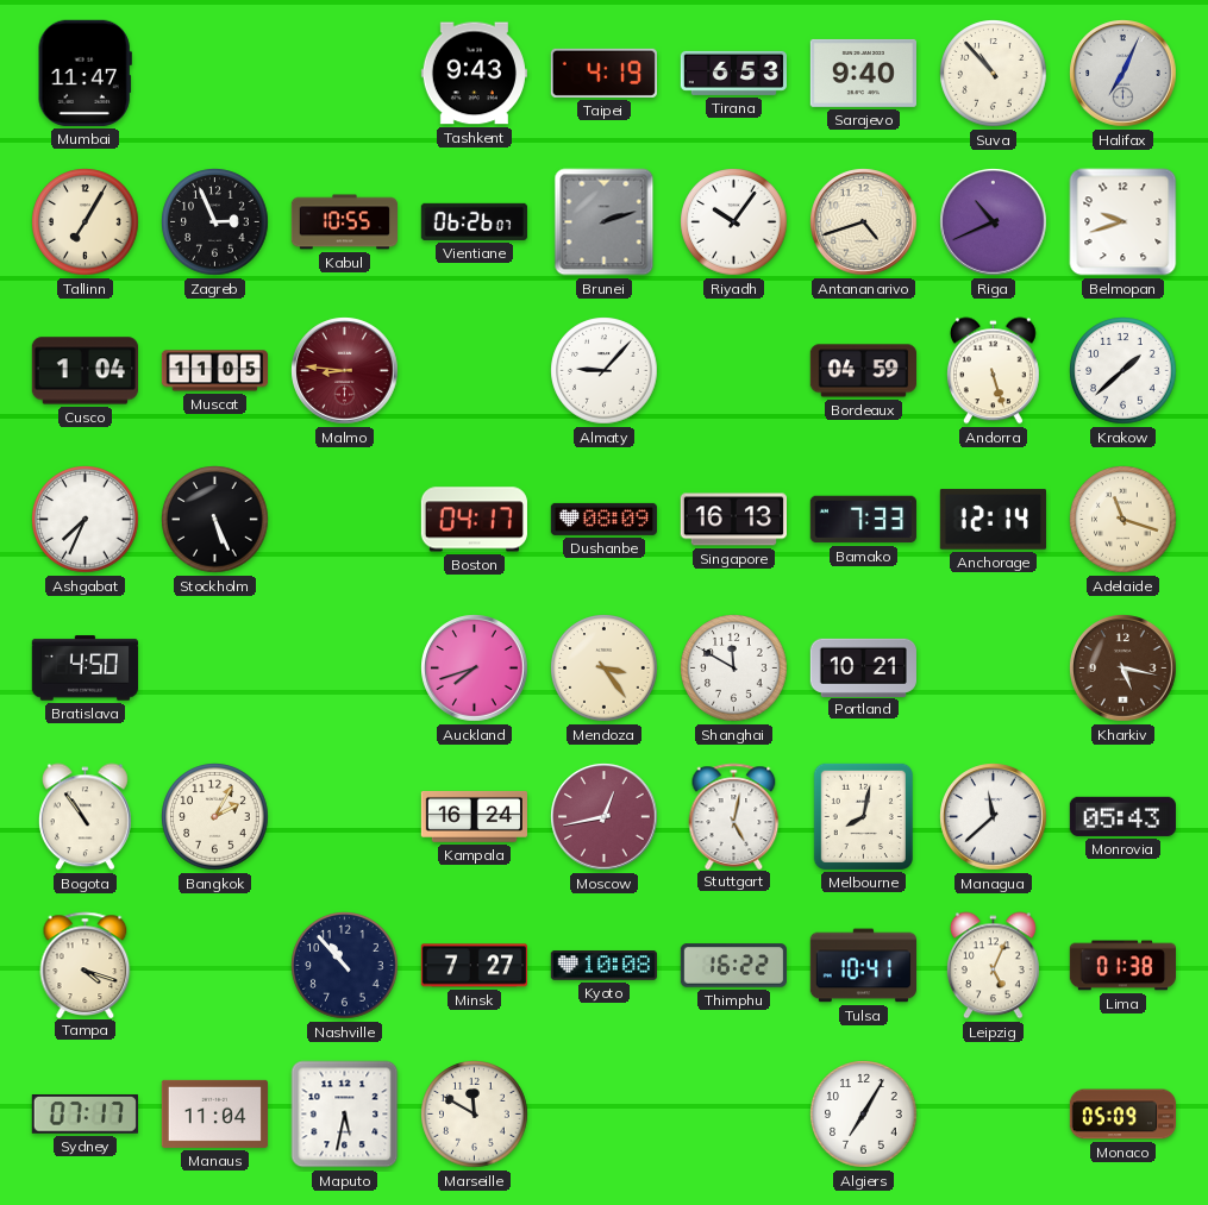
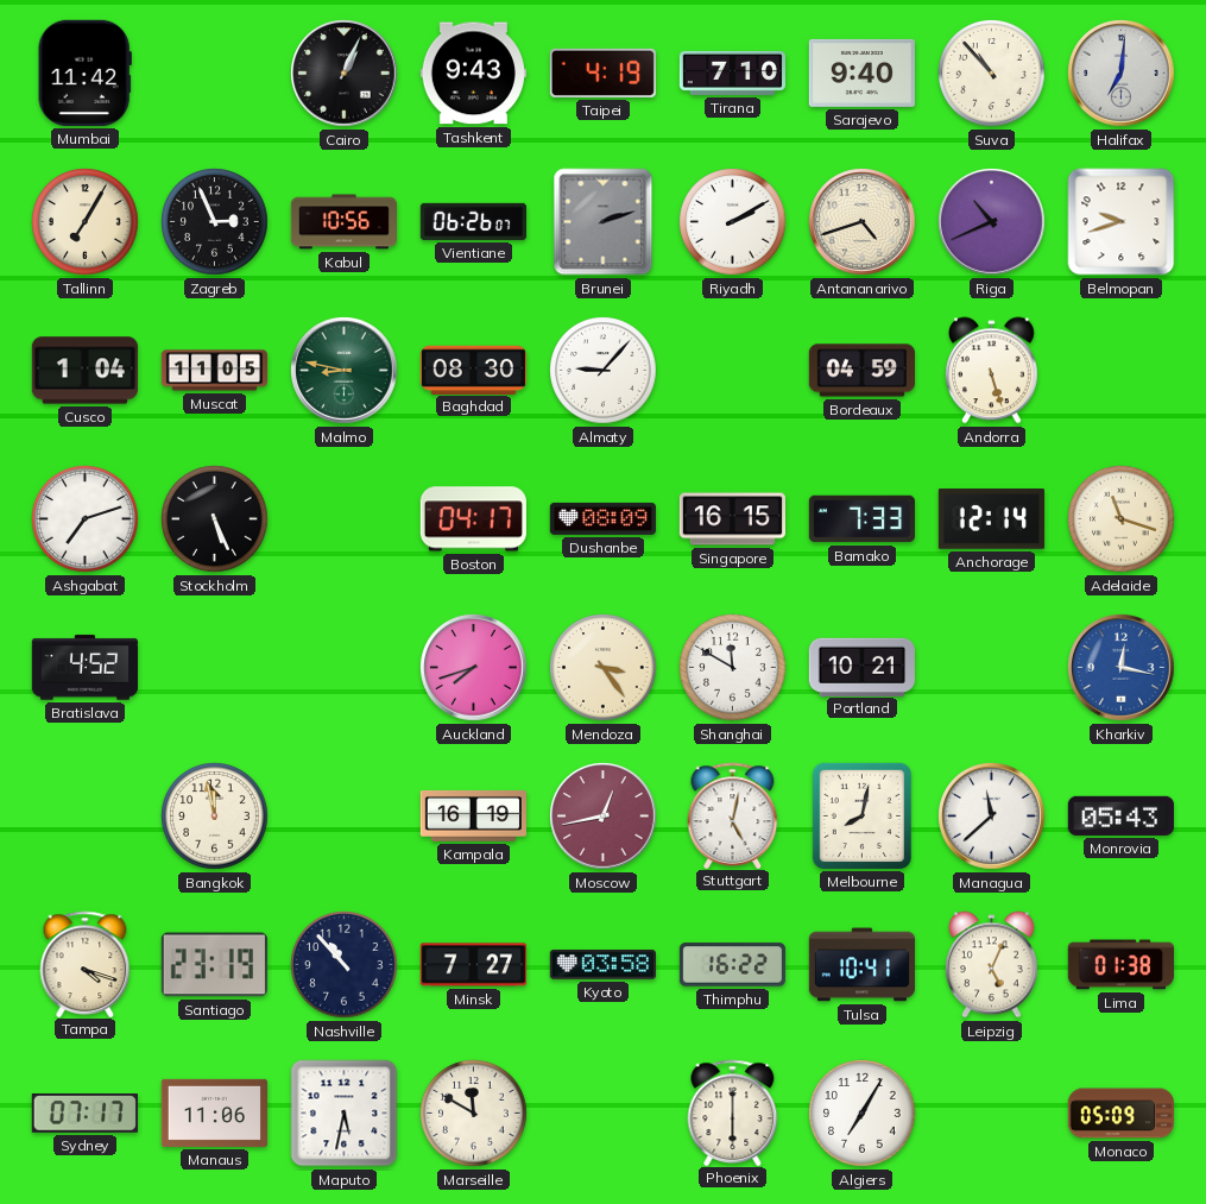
Mumbai: 11:47 -> 11:42
Cairo: none -> 1:04
Tirana: 6:53 -> 7:10
Halifax: 7:04 -> 7:01
Kabul: 10:55 -> 10:56
Riyadh: 10:06 -> 2:10
Malmo: 8:46 -> 8:47
Malmo dial: burgundy -> green
Baghdad: none -> 08:30
Krakow: 1:38 -> none
Ashgabat: 7:34 -> 7:12
Singapore: 16:13 -> 16:15
Bratislava: 4:50 -> 4:52
Kharkiv: 5:17 -> 12:17
Kharkiv dial: brown -> blue
Bogota: 10:54 -> none
Bangkok: 2:05 -> 11:58
Kampala: 16:24 -> 16:19
Santiago: none -> 23:19
Kyoto: 10:08 -> 03:58
Manaus: 11:04 -> 11:06
Phoenix: none -> 6:00
